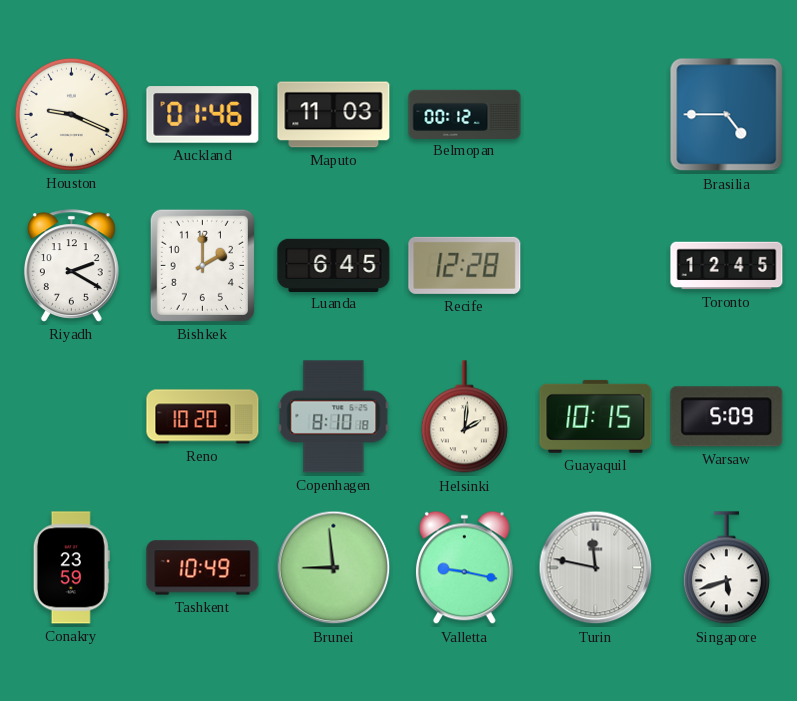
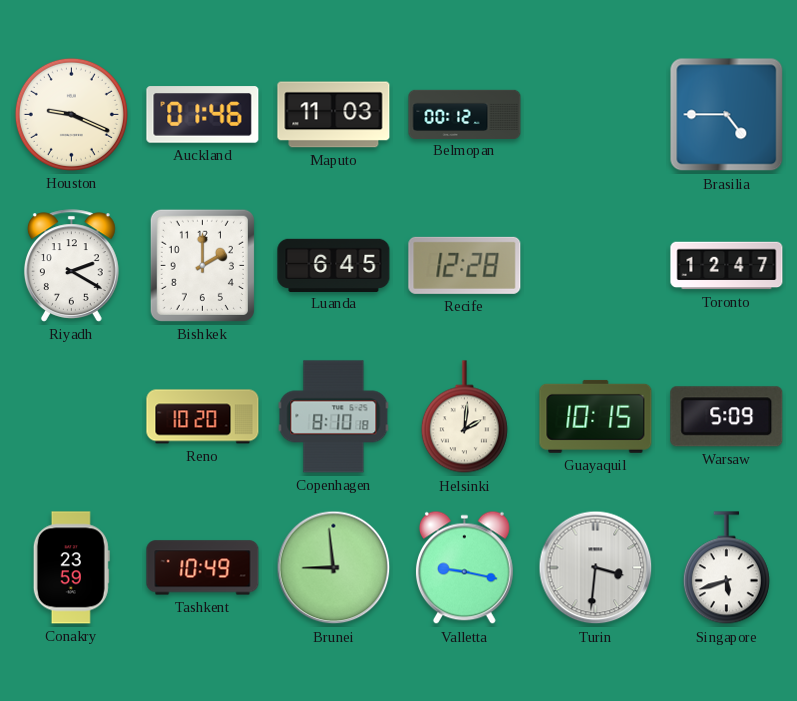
Toronto: 12:45 -> 12:47
Turin: 11:47 -> 3:31
